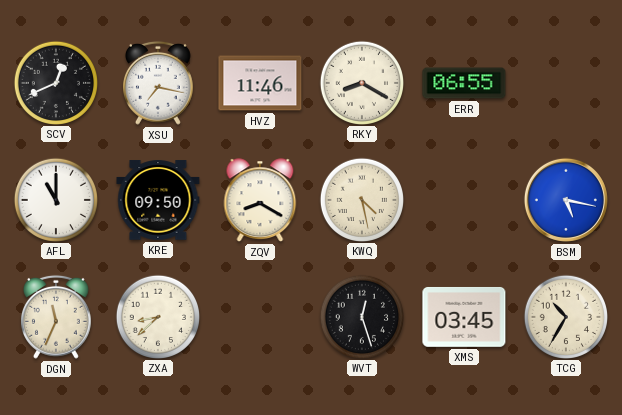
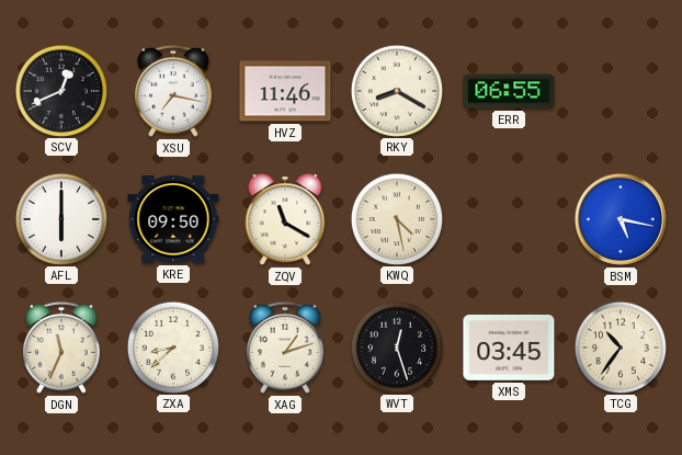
AFL: 11:00 -> 6:00
ZQV: 8:20 -> 11:20
XAG: none -> 1:12
TCG: 10:35 -> 10:36
